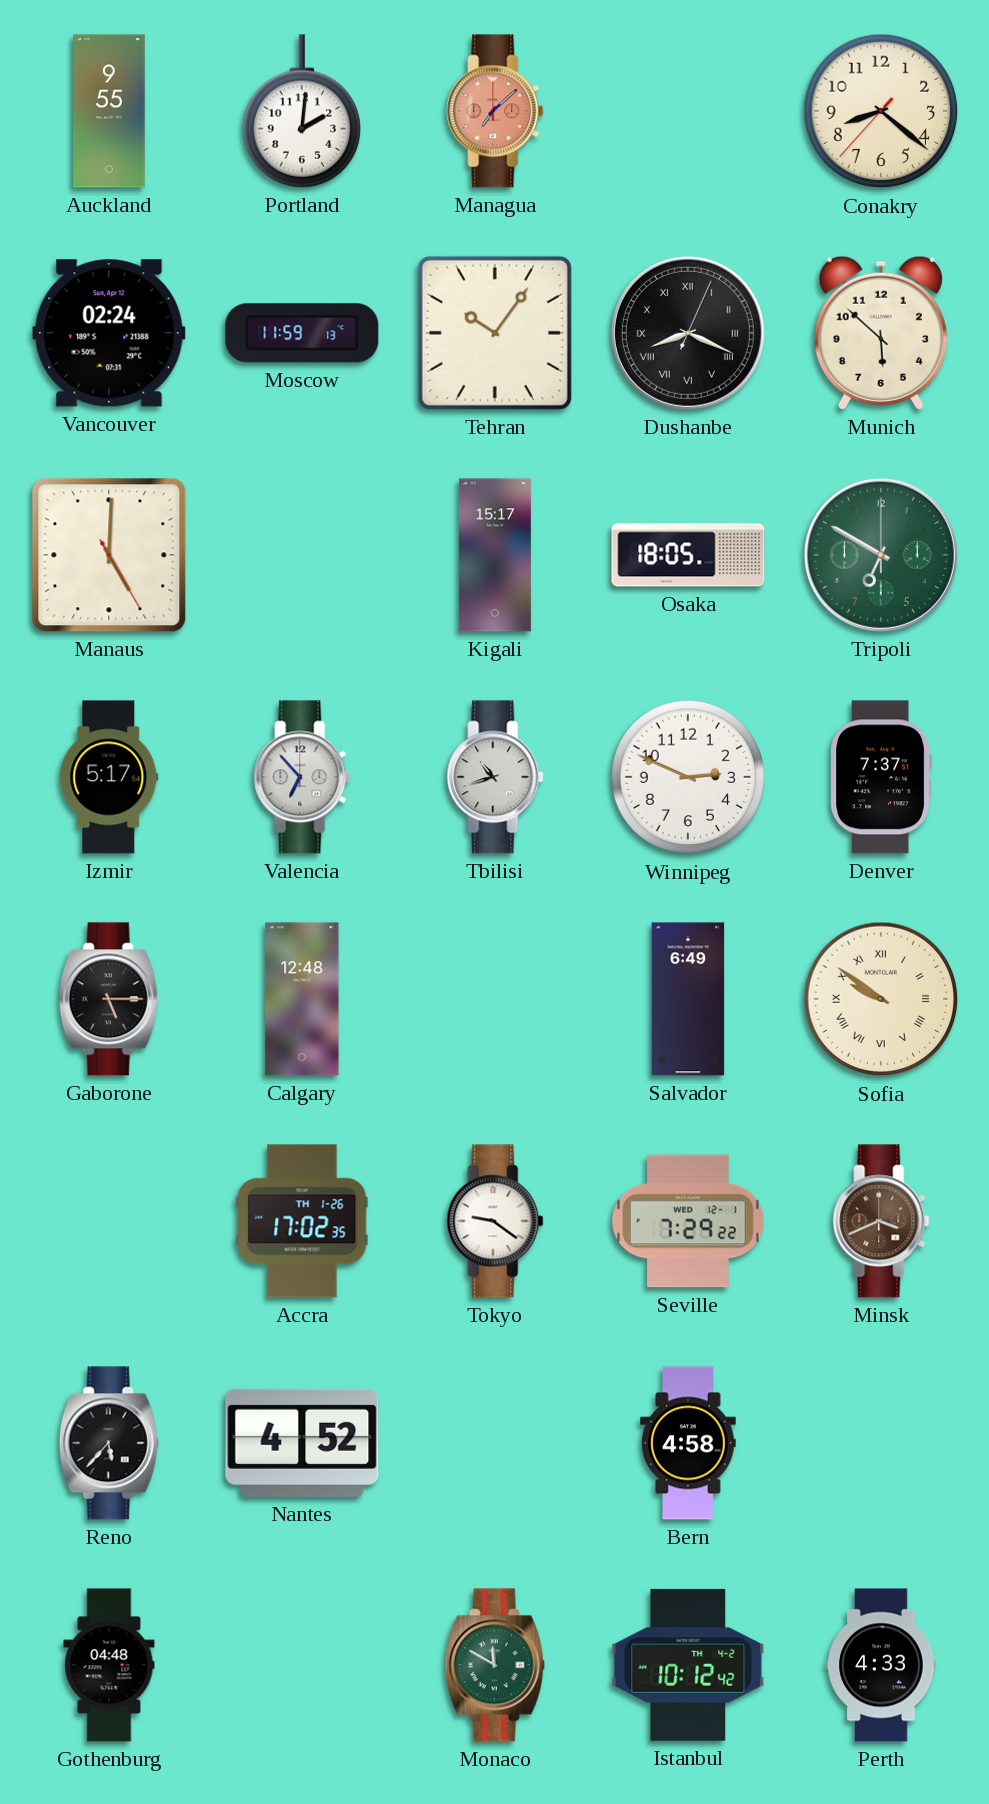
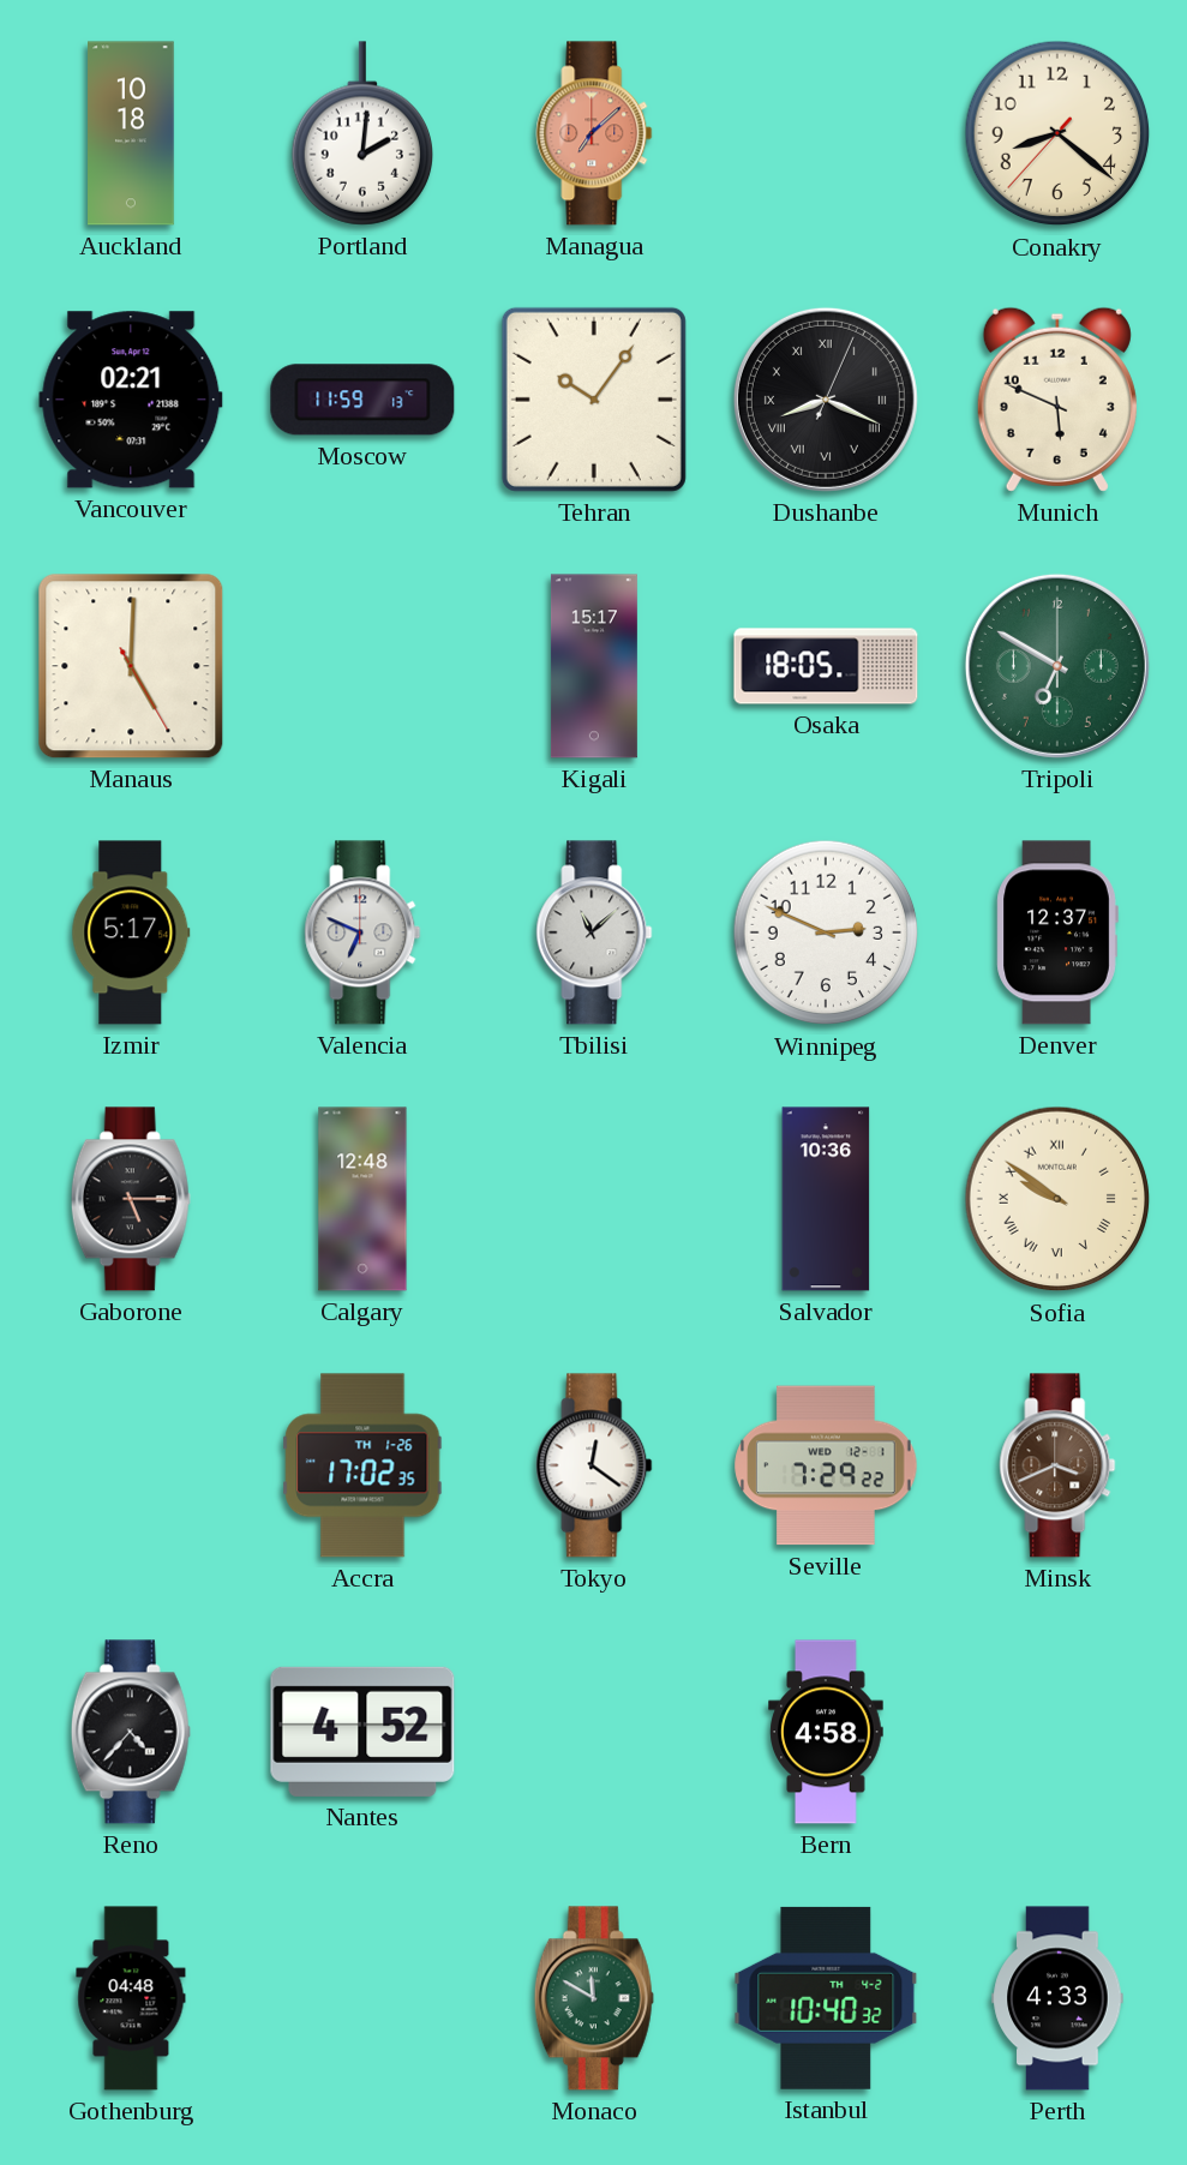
Auckland: 9:55 -> 10:18
Vancouver: 02:24 -> 02:21
Munich: 5:52 -> 5:49
Valencia: 6:53 -> 6:49
Tbilisi: 10:42 -> 11:08
Denver: 7:37 -> 12:37
Salvador: 6:49 -> 10:36
Tokyo: 9:21 -> 12:21
Reno: 5:37 -> 4:37
Istanbul: 10:12 -> 10:40
